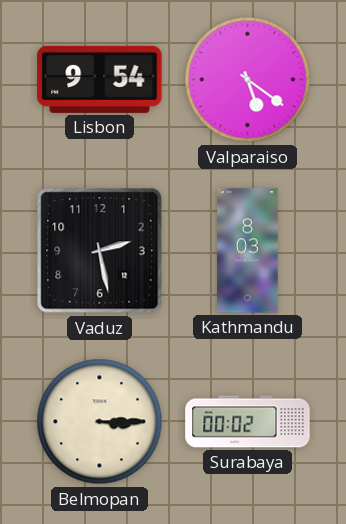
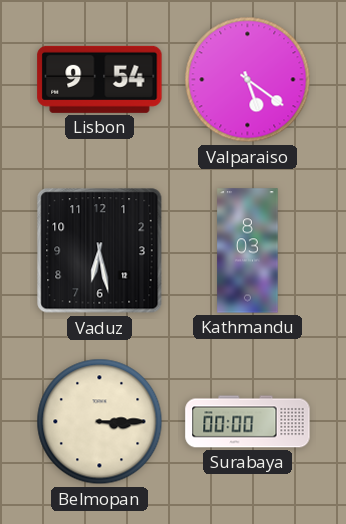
Vaduz: 2:28 -> 6:28
Surabaya: 00:02 -> 00:00
